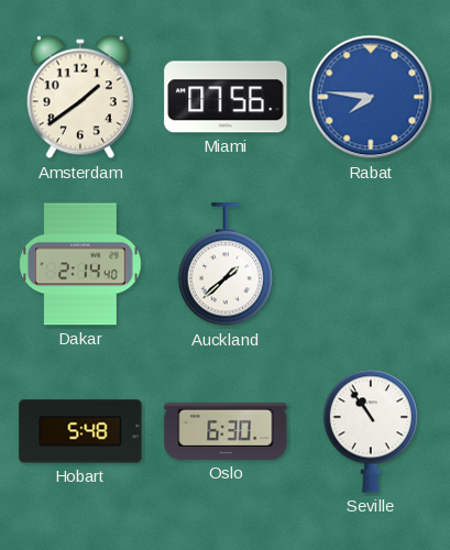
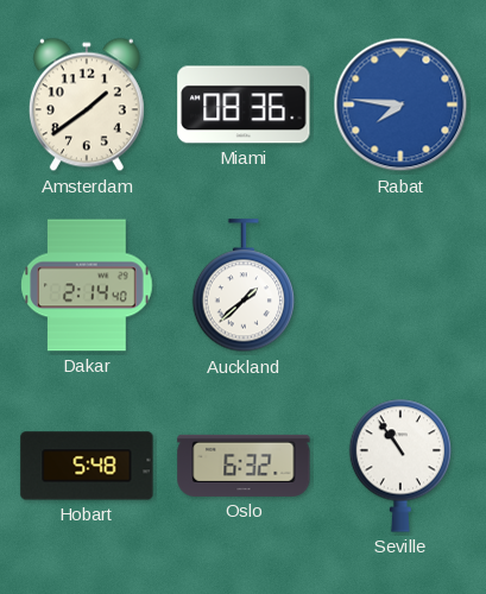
Miami: 07:56 -> 08:36
Oslo: 6:30 -> 6:32
